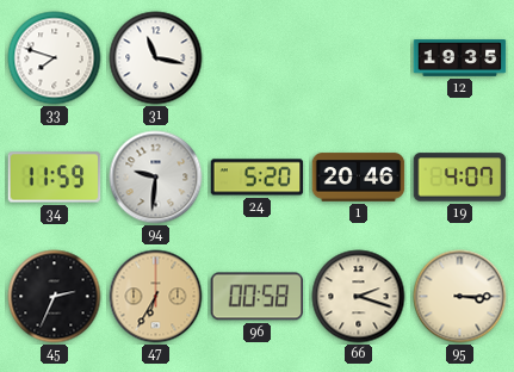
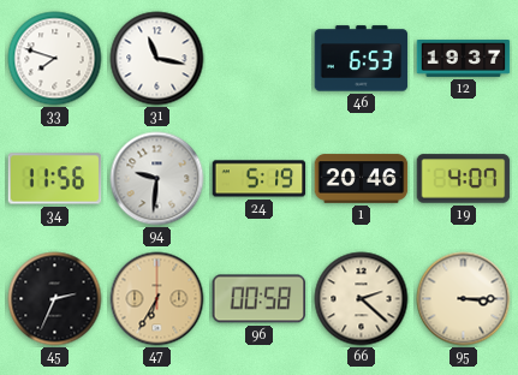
46: none -> 6:53
12: 19:35 -> 19:37
34: 11:59 -> 11:56
24: 5:20 -> 5:19
66: 2:18 -> 2:22
